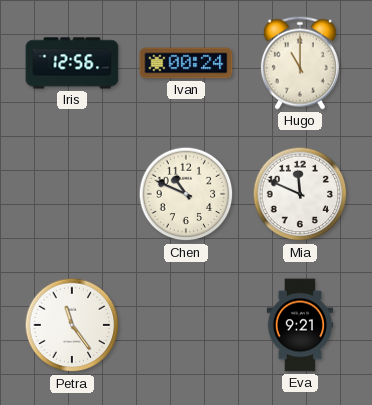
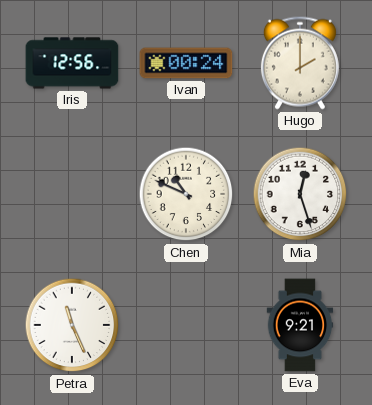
Hugo: 11:00 -> 2:00
Mia: 11:49 -> 12:27
Petra: 11:24 -> 11:26
